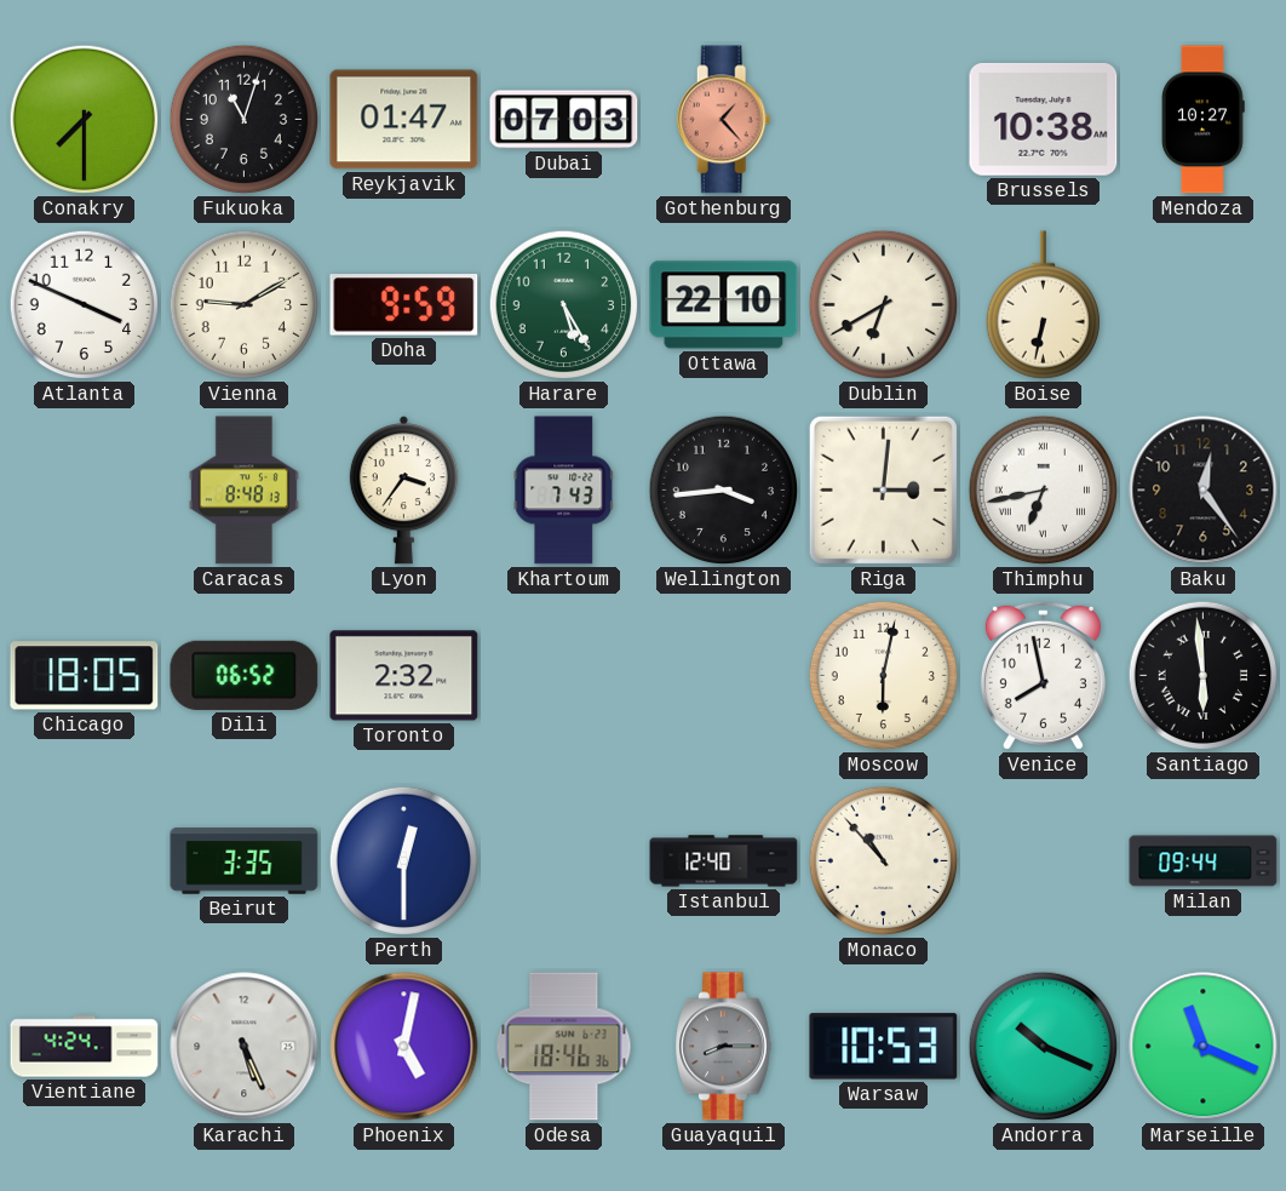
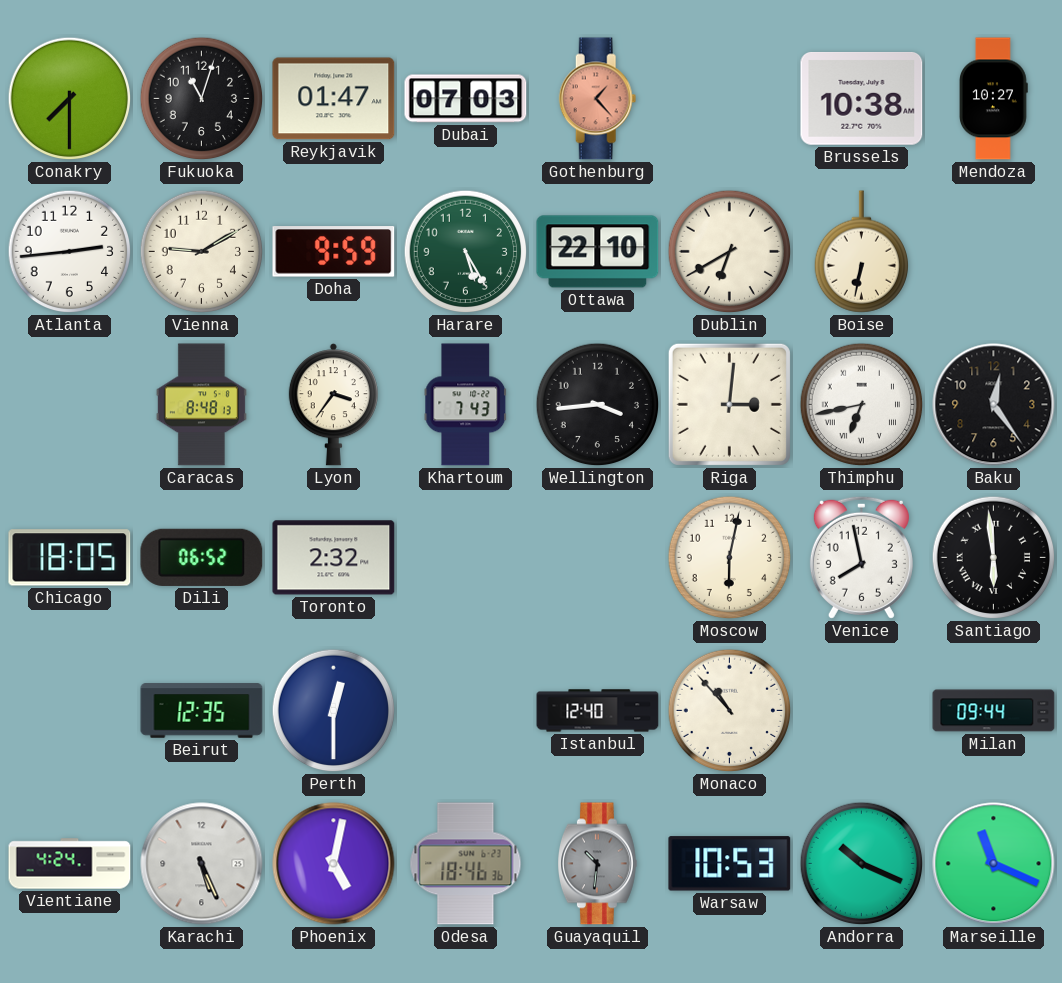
Atlanta: 3:49 -> 2:44
Beirut: 3:35 -> 12:35
Guayaquil: 8:15 -> 10:31
